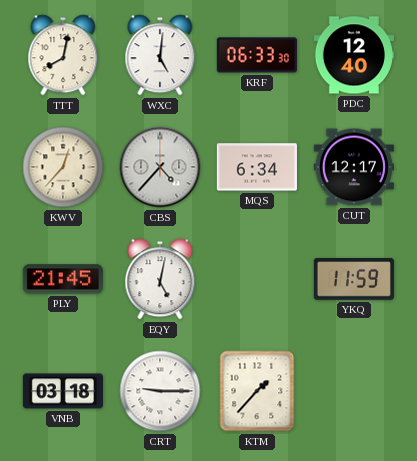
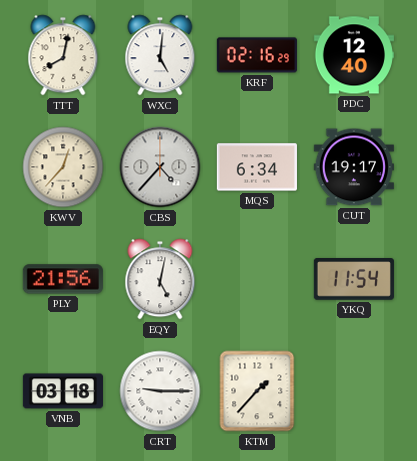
KRF: 06:33 -> 02:16
CUT: 12:17 -> 19:17
PLY: 21:45 -> 21:56
YKQ: 11:59 -> 11:54
